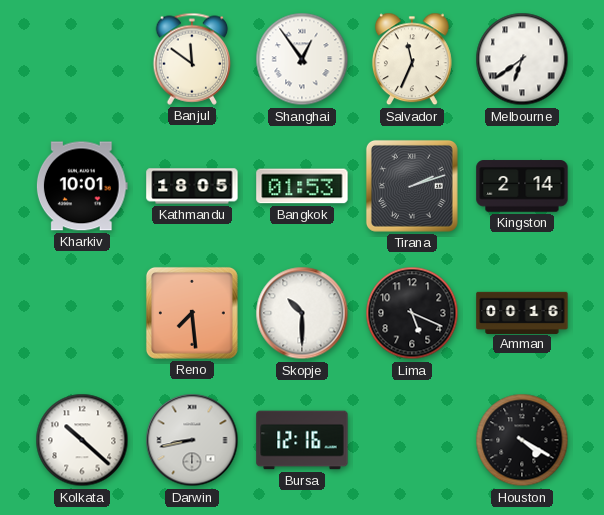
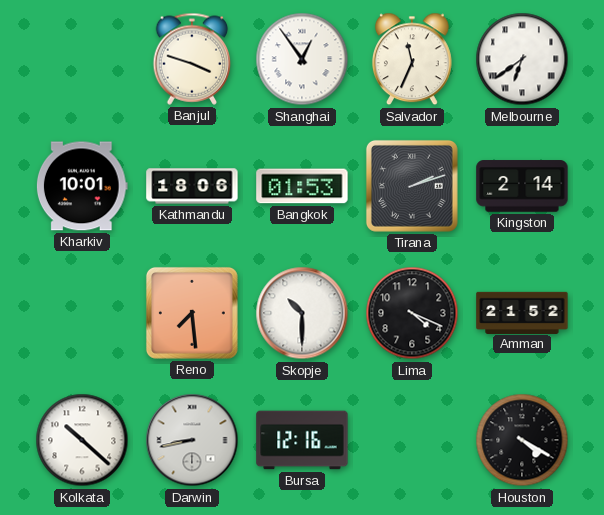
Banjul: 11:51 -> 3:48
Kathmandu: 18:05 -> 18:06
Lima: 5:19 -> 4:19
Amman: 00:16 -> 21:52
